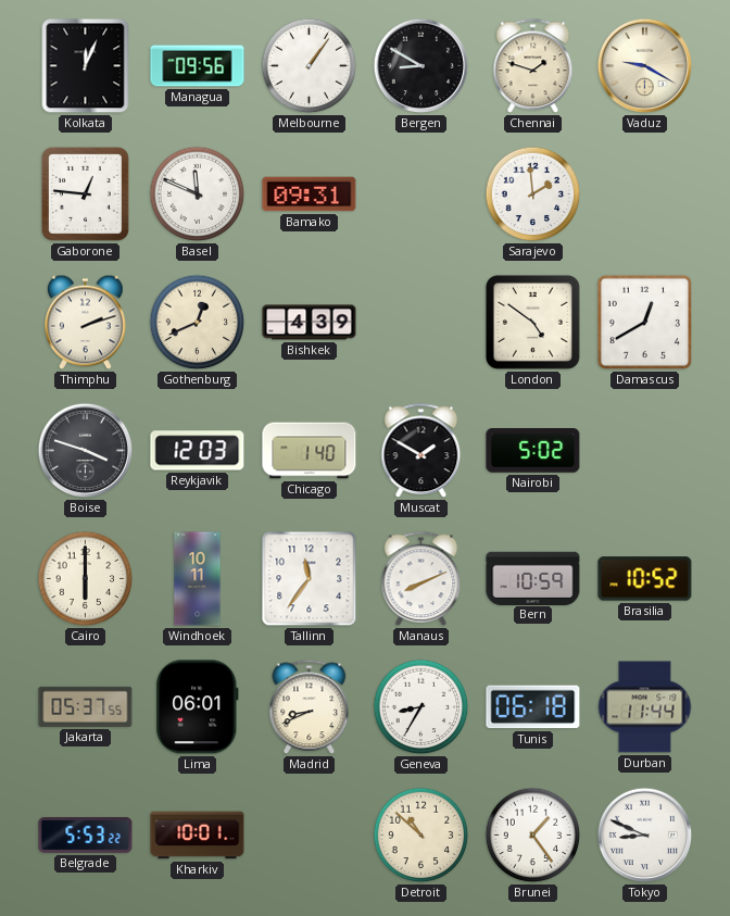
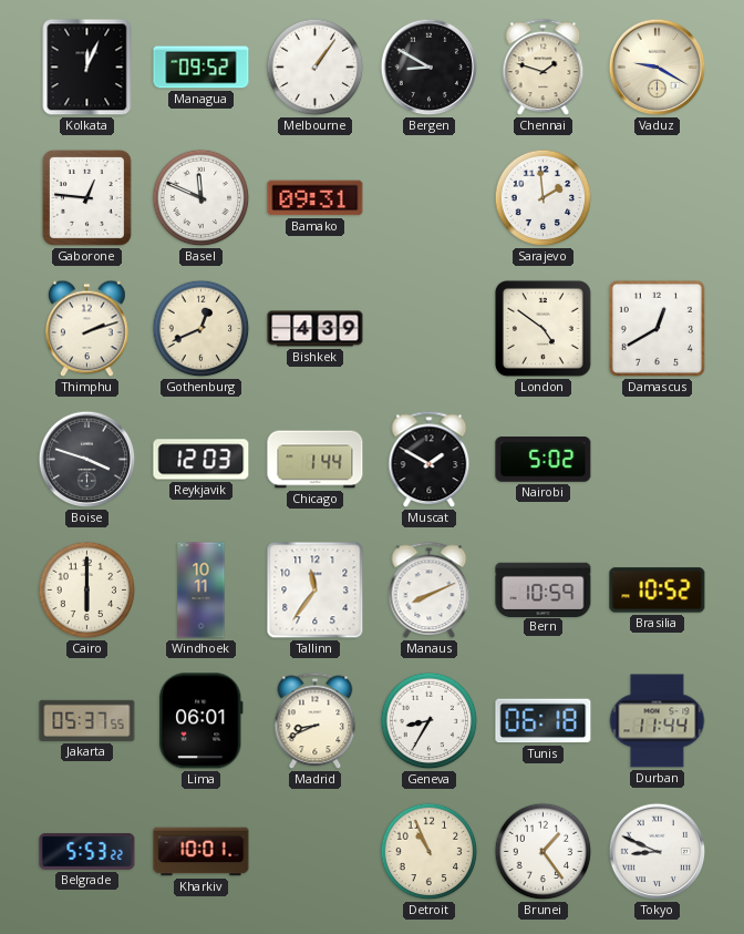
Managua: 09:56 -> 09:52
Chicago: 1:40 -> 1:44
Detroit: 10:52 -> 10:56
